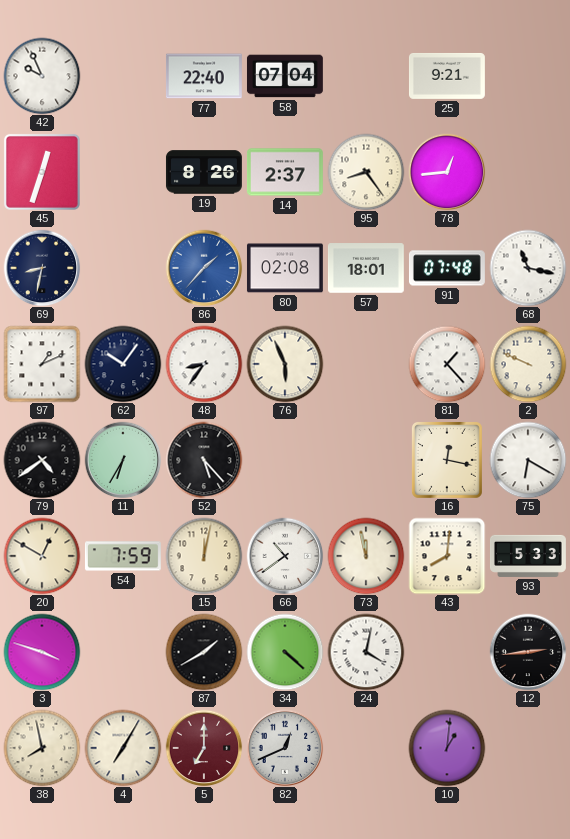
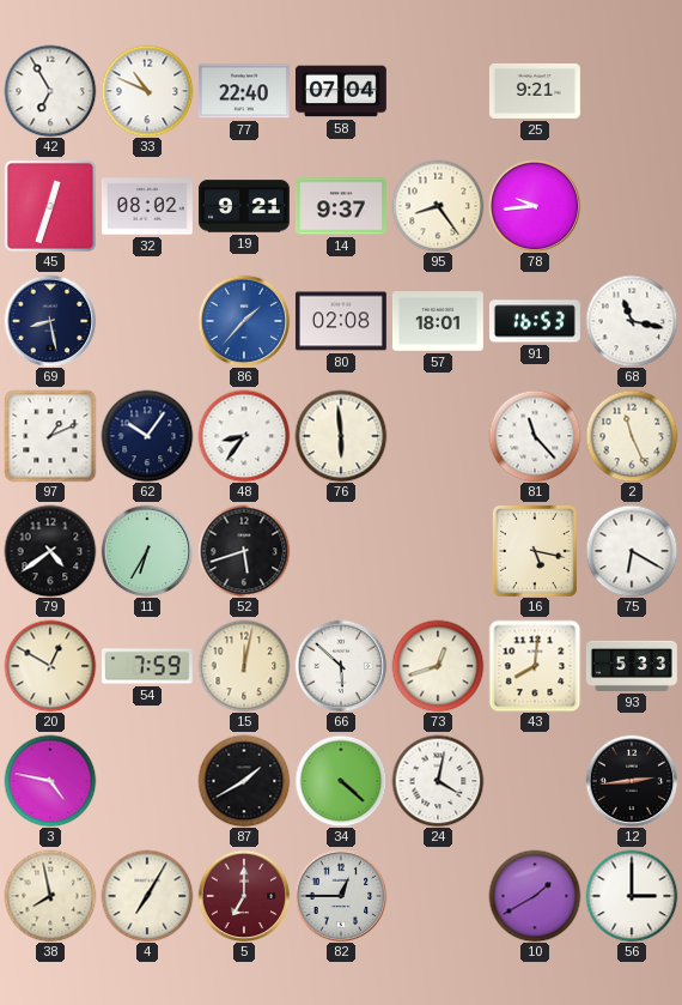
42: 9:56 -> 6:55
33: none -> 10:49
32: none -> 08:02
19: 8:26 -> 9:21
14: 2:37 -> 9:37
78: 12:44 -> 9:44
69: 8:32 -> 8:28
91: 07:48 -> 16:53
76: 5:56 -> 5:59
81: 1:23 -> 11:23
2: 9:49 -> 11:26
52: 5:23 -> 5:42
16: 12:17 -> 5:17
66: 10:39 -> 5:52
73: 11:58 -> 12:42
3: 3:48 -> 4:47
82: 12:41 -> 12:45
10: 1:01 -> 1:40
56: none -> 3:00
